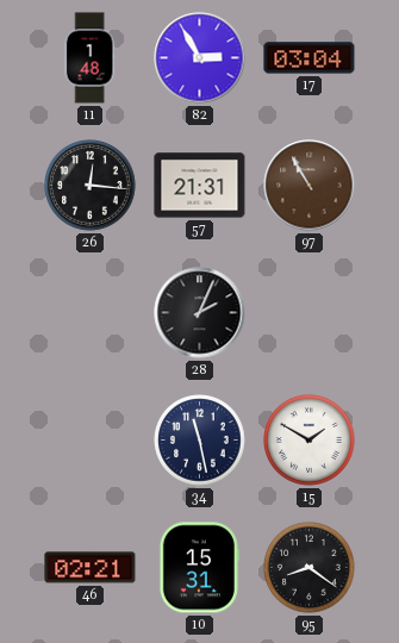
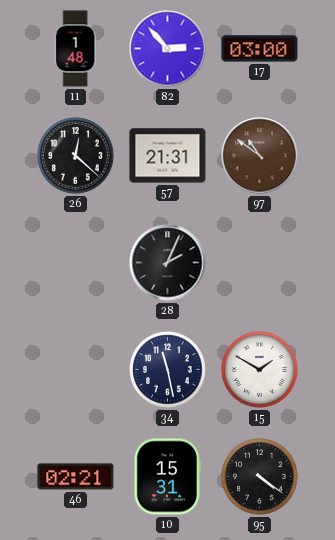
82: 2:55 -> 2:53
17: 03:04 -> 03:00
26: 12:16 -> 12:22
97: 10:55 -> 10:51
95: 8:21 -> 4:21
